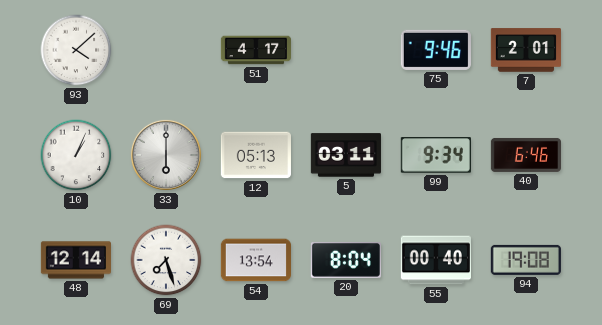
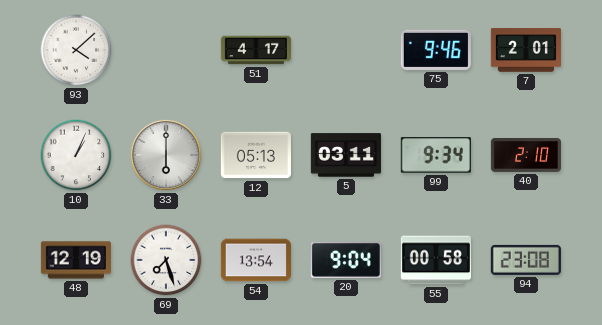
40: 6:46 -> 2:10
48: 12:14 -> 12:19
20: 8:04 -> 9:04
55: 00:40 -> 00:58
94: 19:08 -> 23:08
